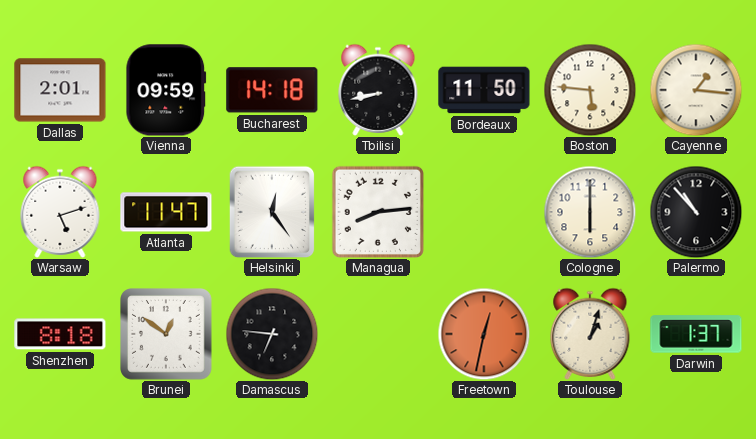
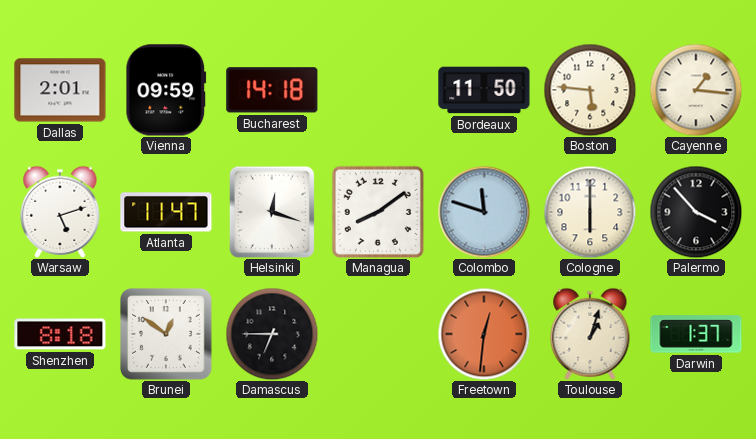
Tbilisi: 8:43 -> none
Helsinki: 12:24 -> 12:18
Managua: 8:14 -> 8:09
Colombo: none -> 11:48
Palermo: 10:53 -> 3:53
Damascus: 6:46 -> 6:45
Freetown: 12:32 -> 12:31
